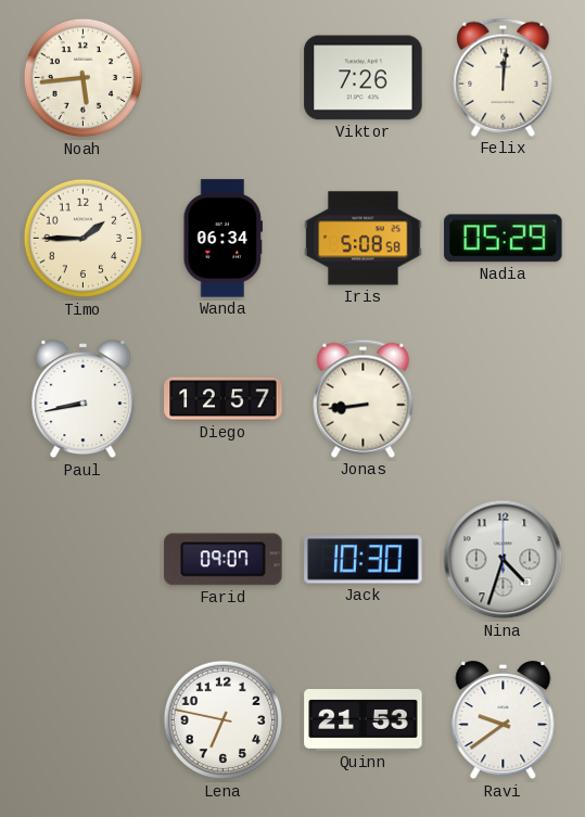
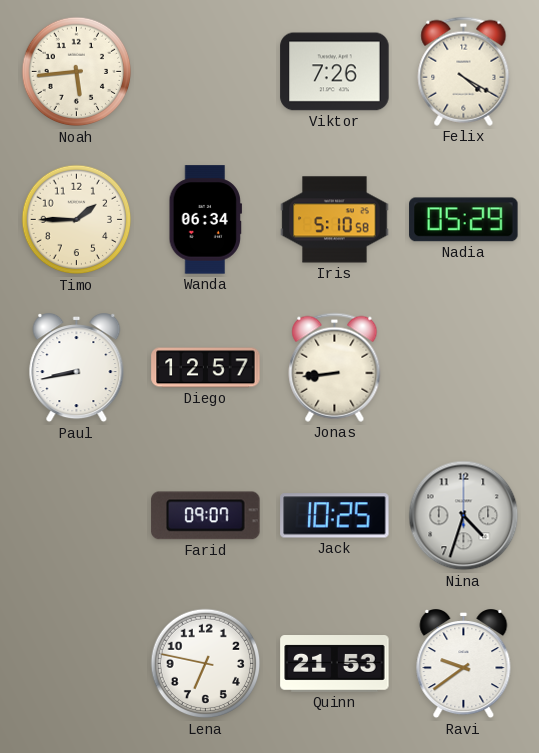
Felix: 12:01 -> 4:20
Iris: 5:08 -> 5:10
Jack: 10:30 -> 10:25
